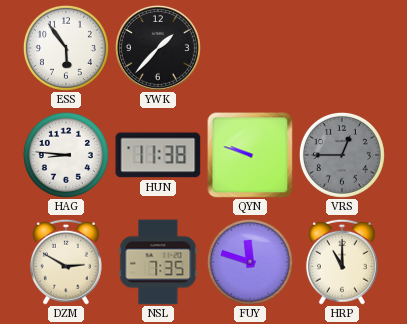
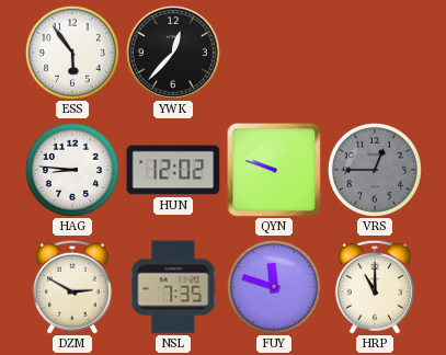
YWK: 1:37 -> 12:37
HUN: 11:38 -> 12:02
